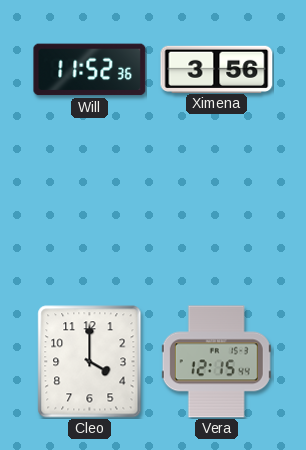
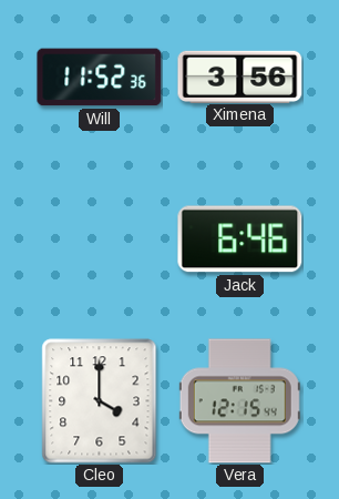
Jack: none -> 6:46
